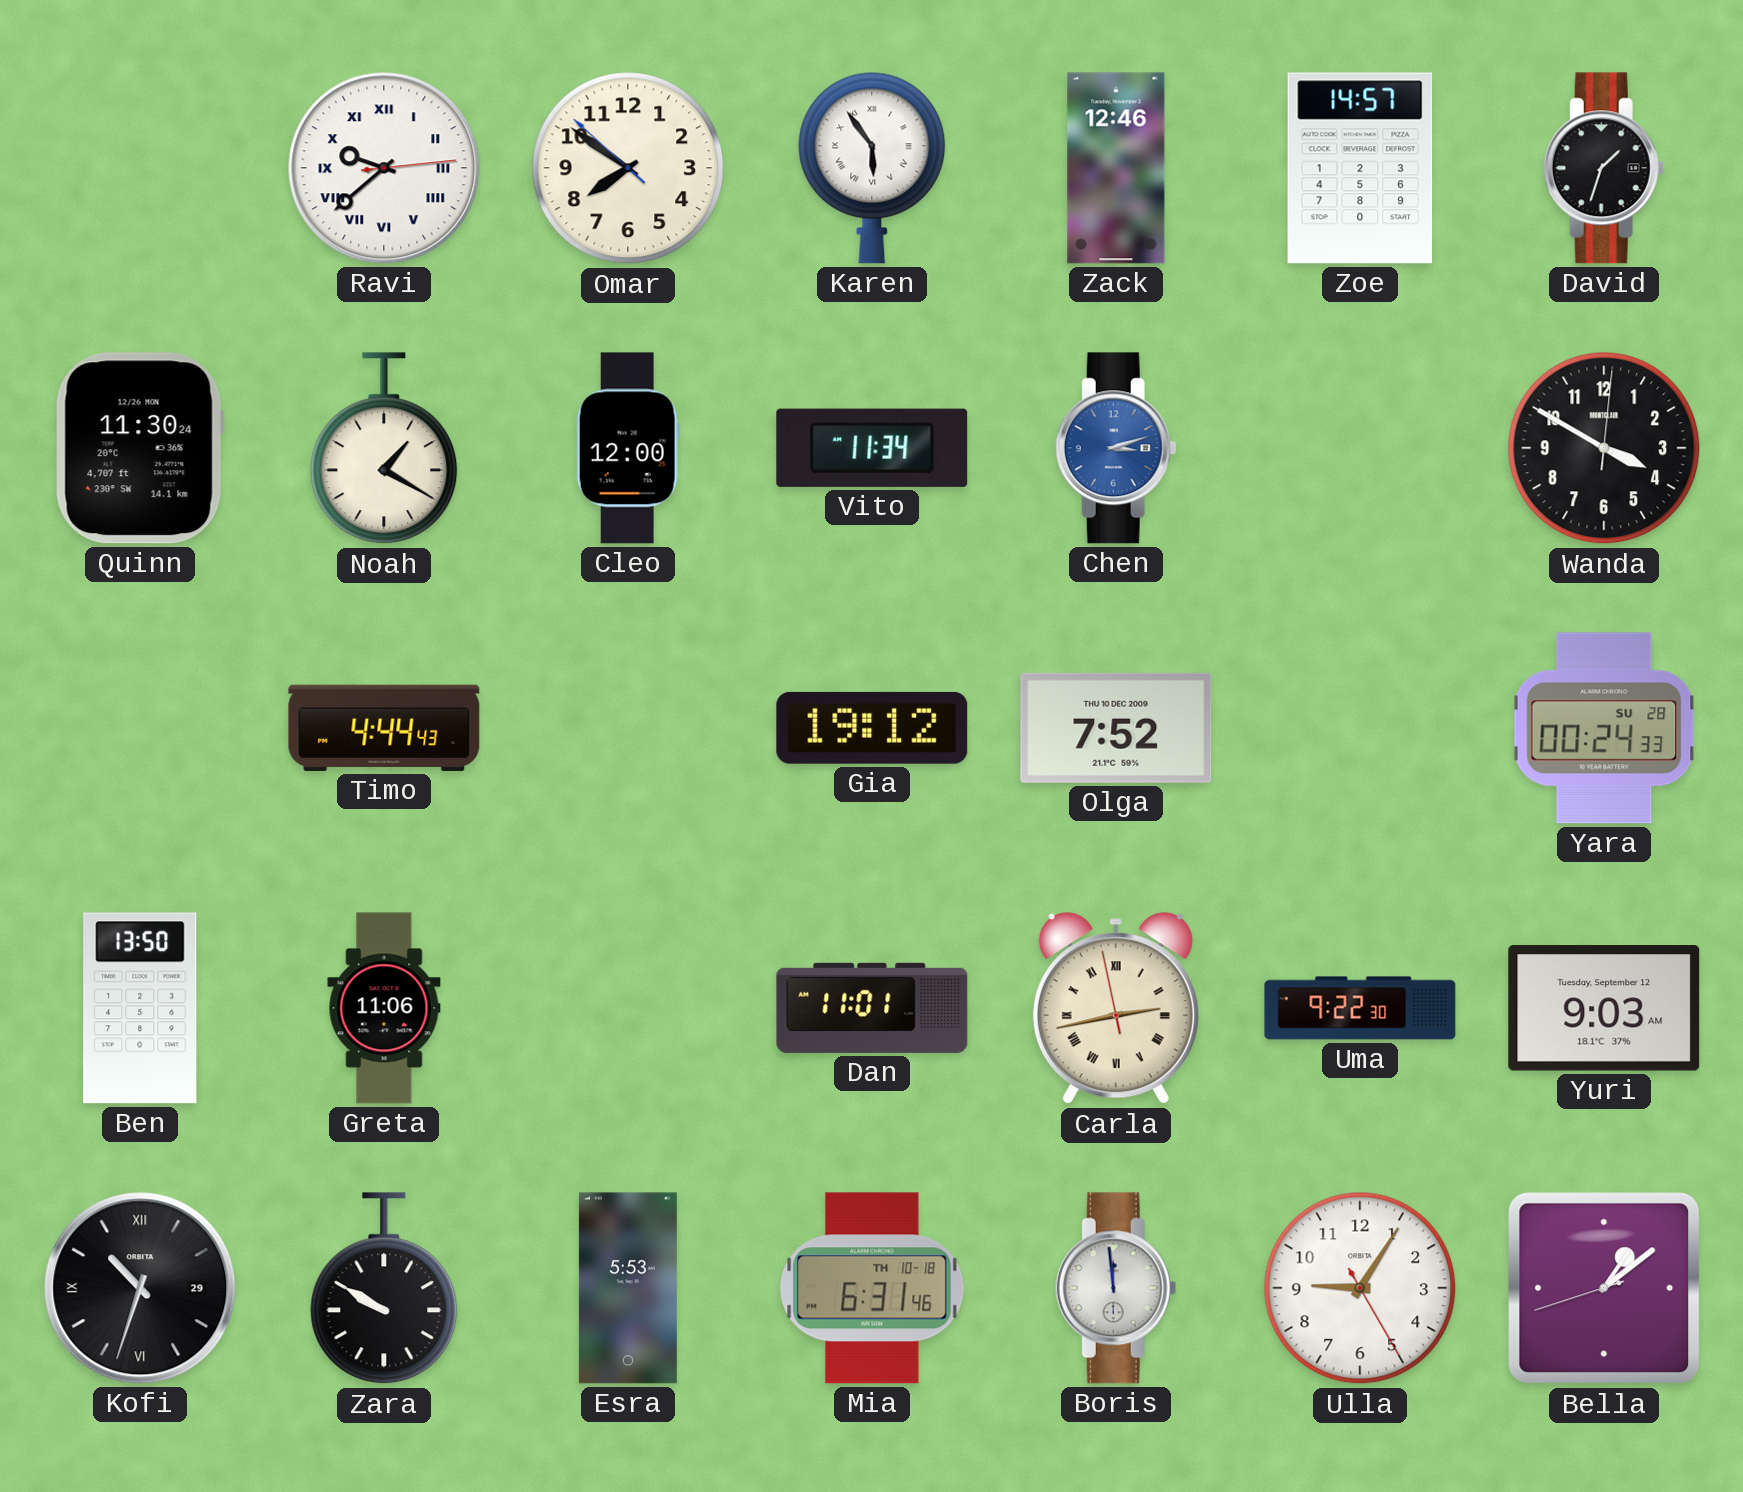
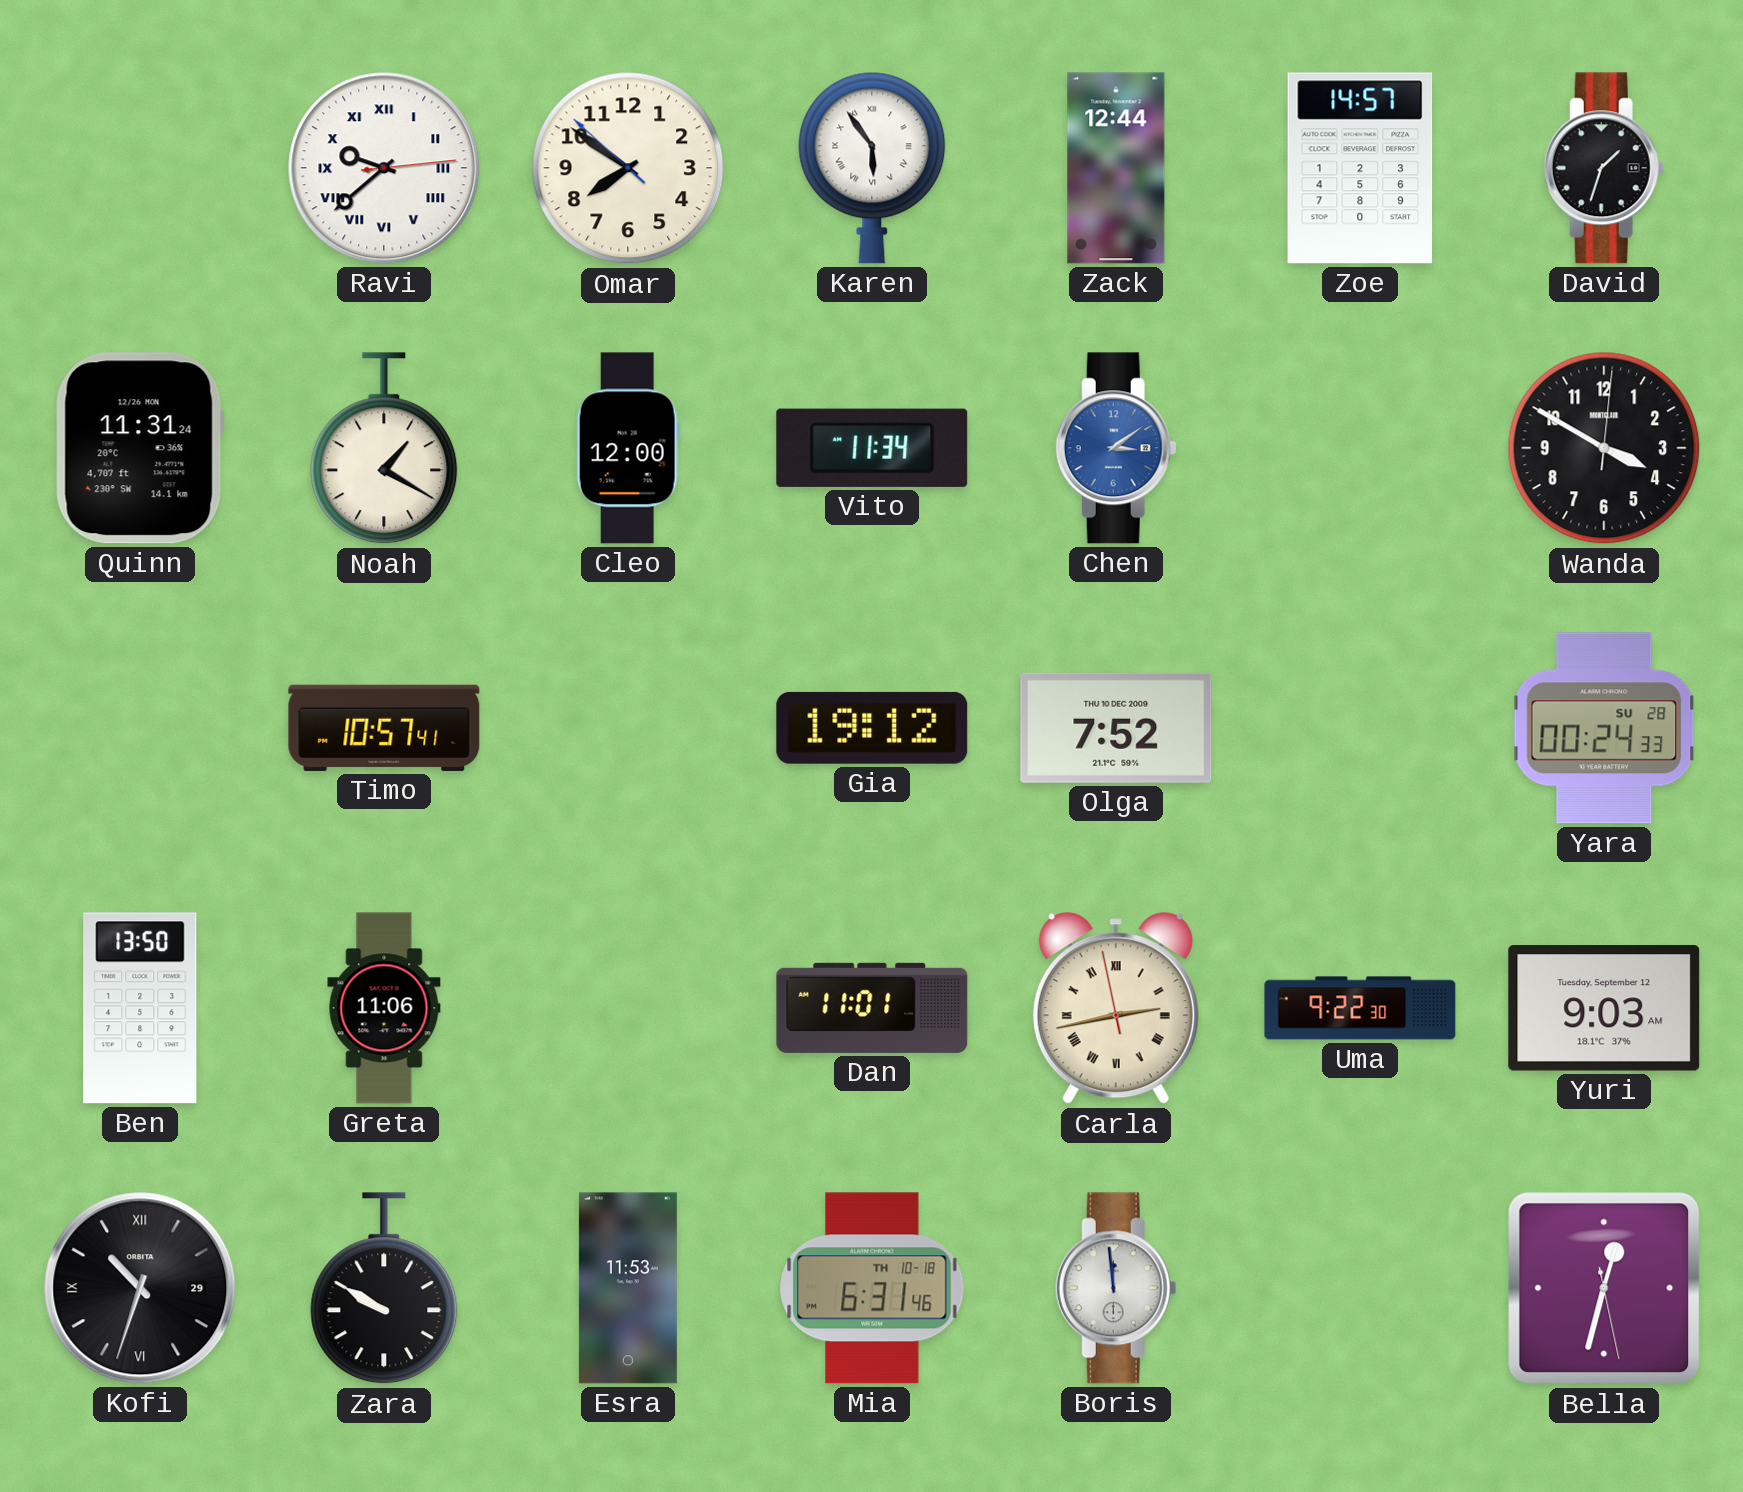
Zack: 12:46 -> 12:44
Quinn: 11:30 -> 11:31
Chen: 3:12 -> 3:09
Timo: 4:44 -> 10:57
Esra: 5:53 -> 11:53
Ulla: 9:05 -> none
Bella: 1:08 -> 12:32
